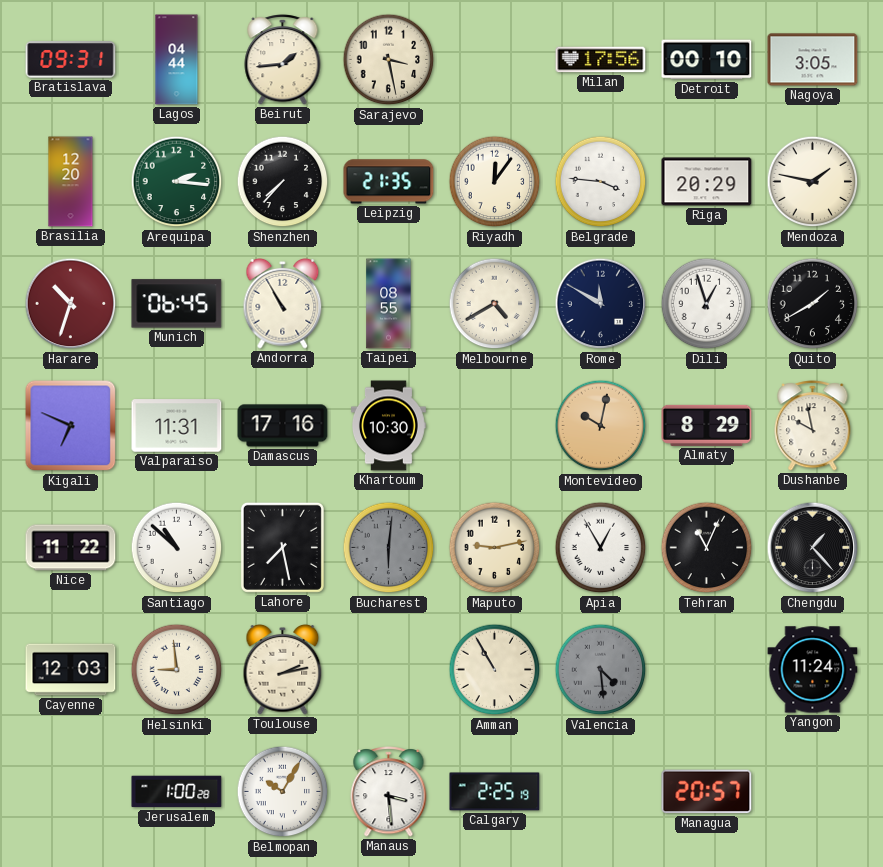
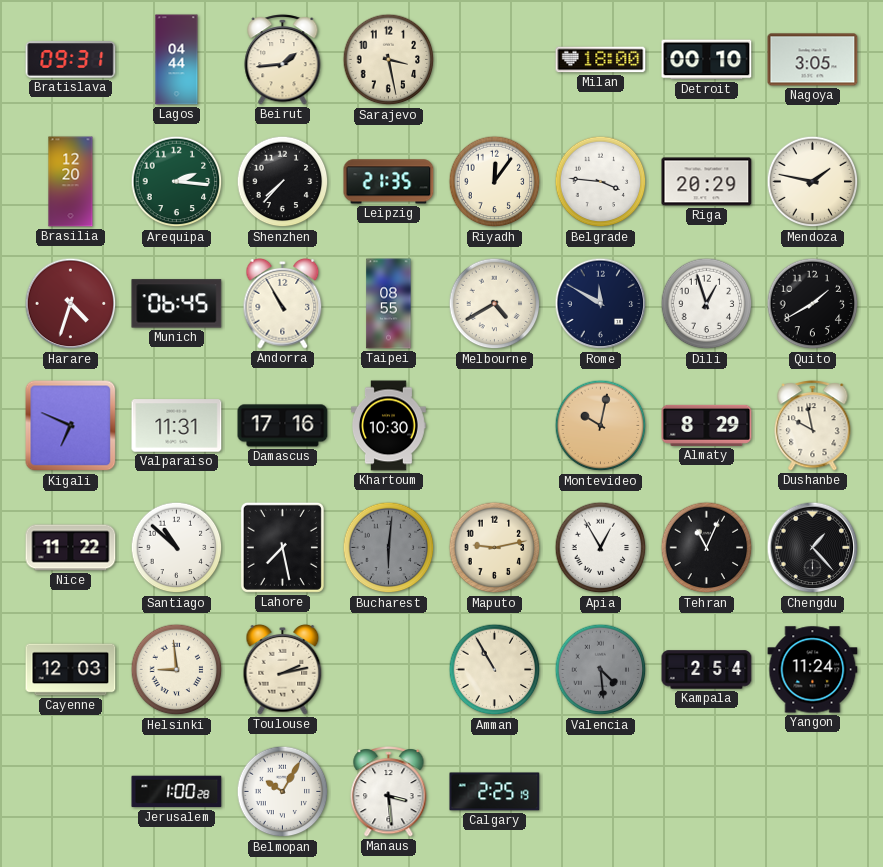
Milan: 17:56 -> 18:00
Harare: 10:33 -> 4:33
Kampala: none -> 2:54
Managua: 20:57 -> none
